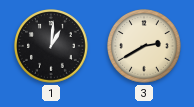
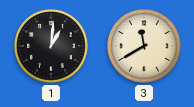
3: 2:40 -> 11:40
